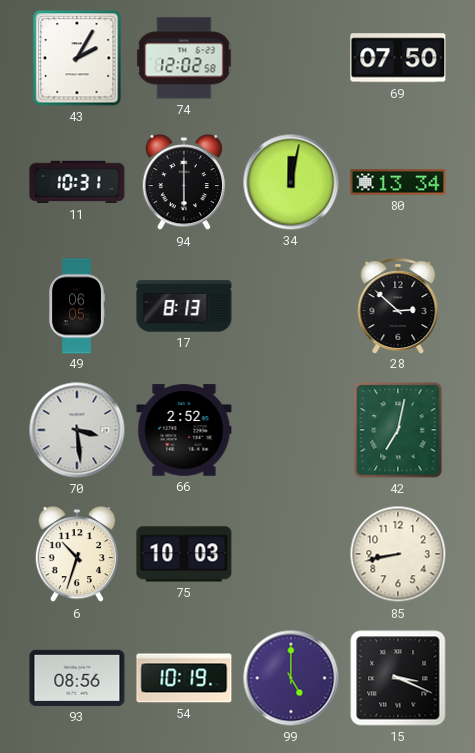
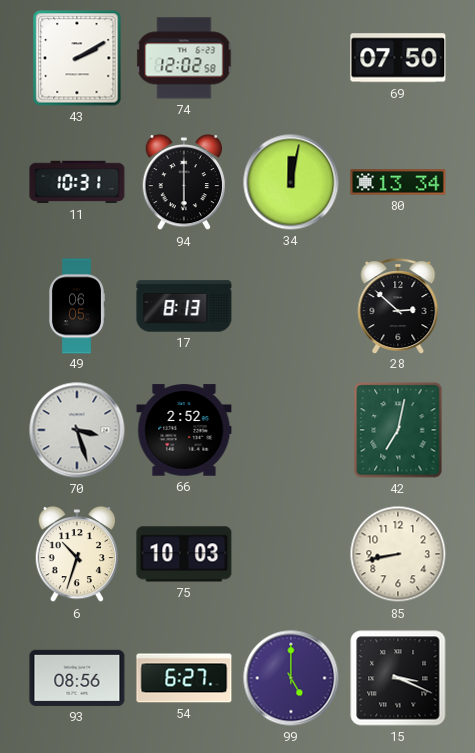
43: 2:05 -> 2:10
70: 3:29 -> 3:27
54: 10:19 -> 6:27
